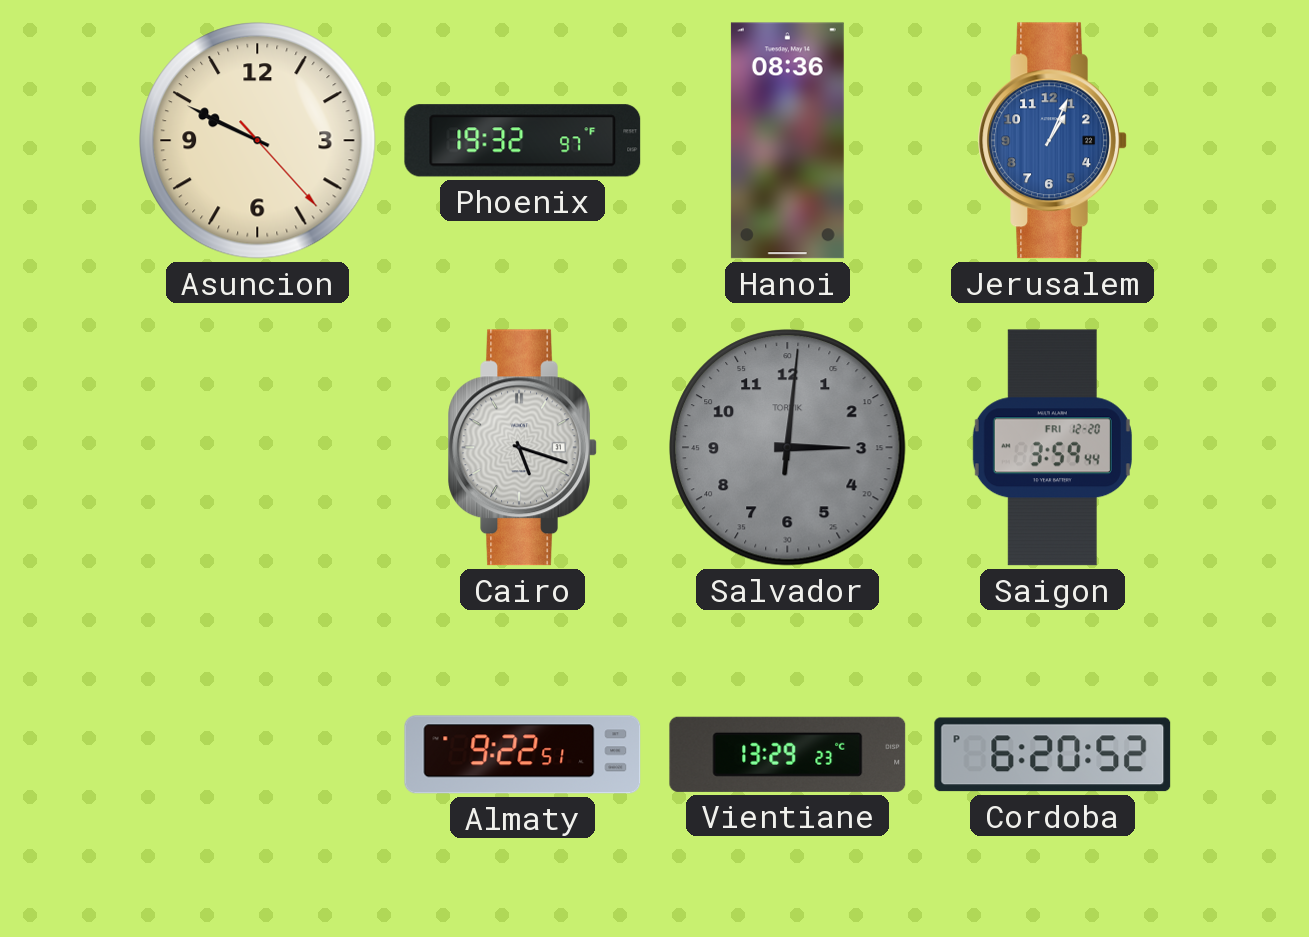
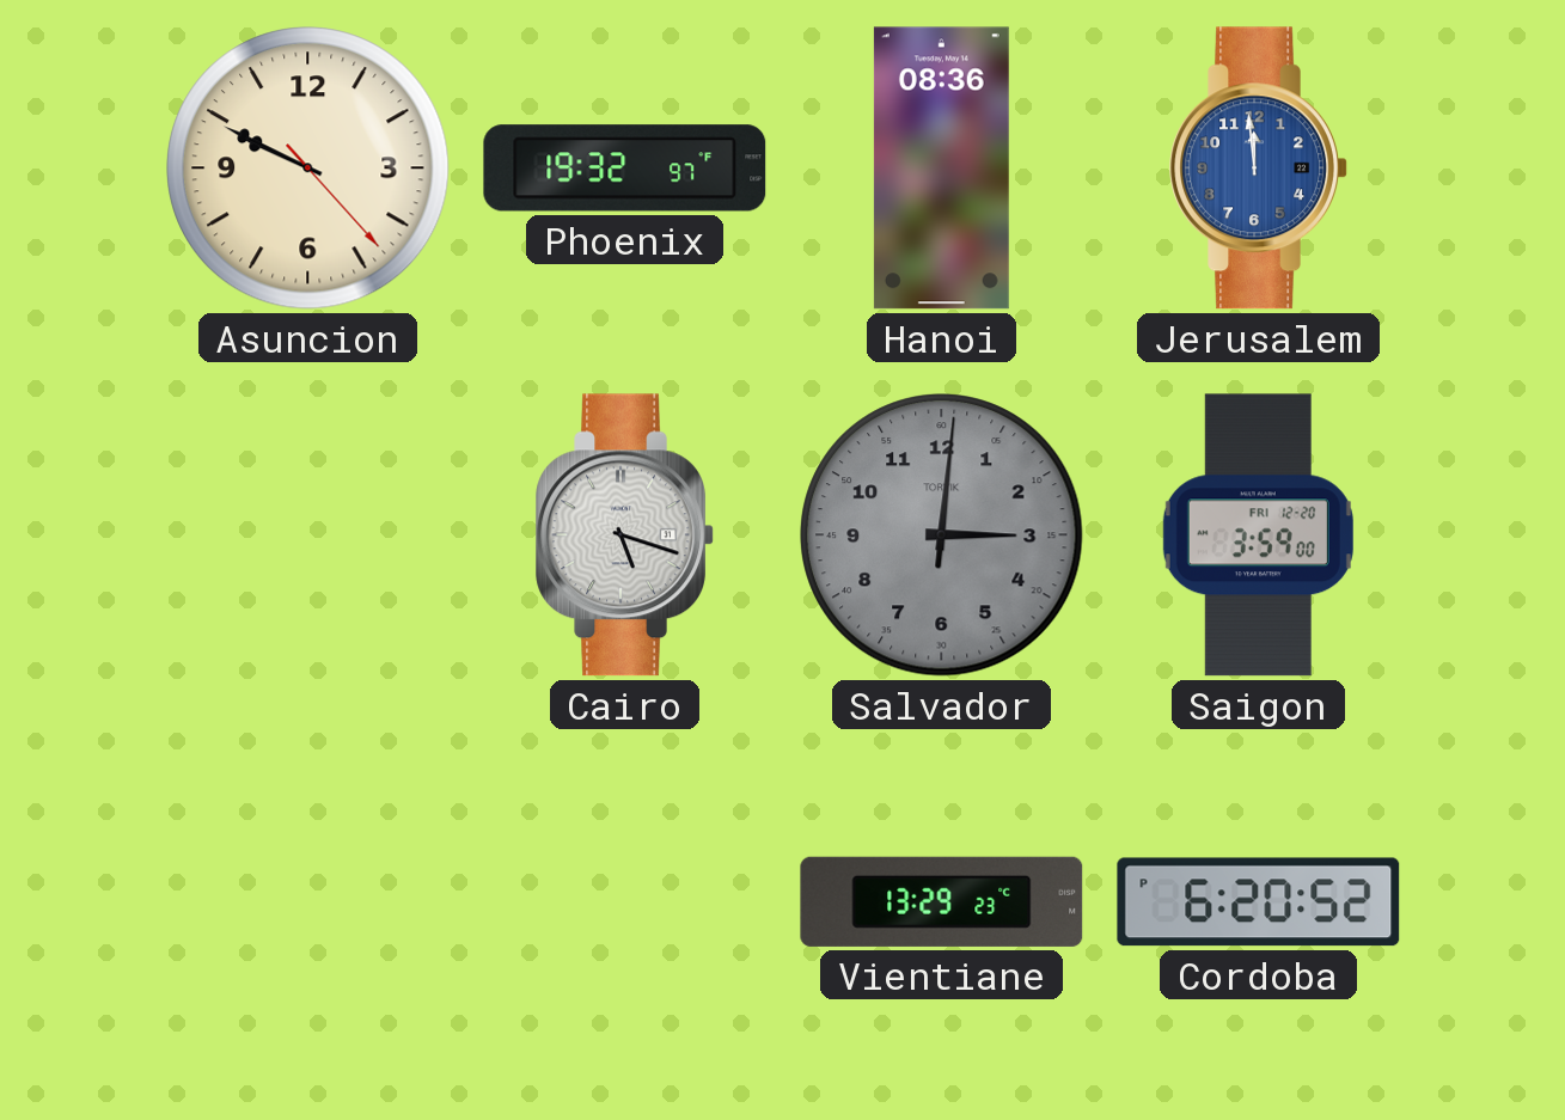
Jerusalem: 1:04 -> 11:59
Saigon: 3:59:44 -> 3:59:00
Almaty: 9:22 -> none
